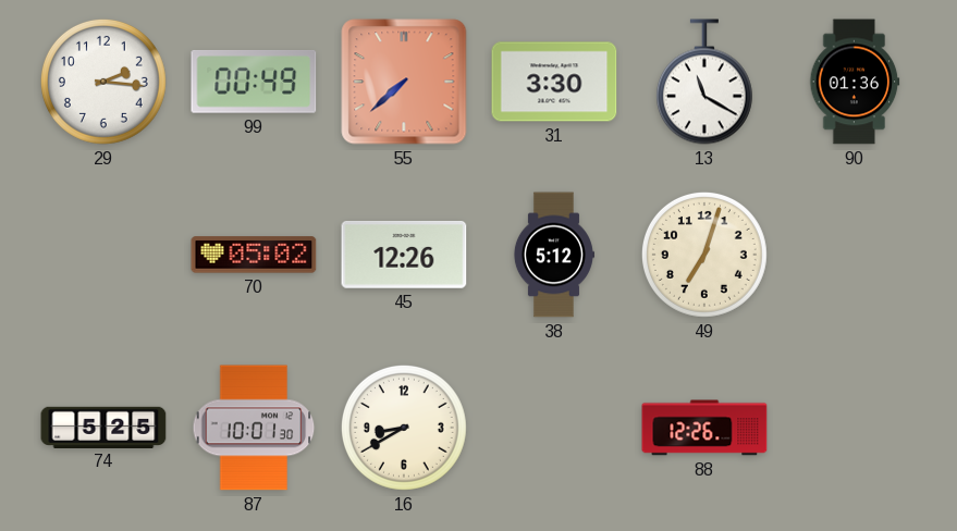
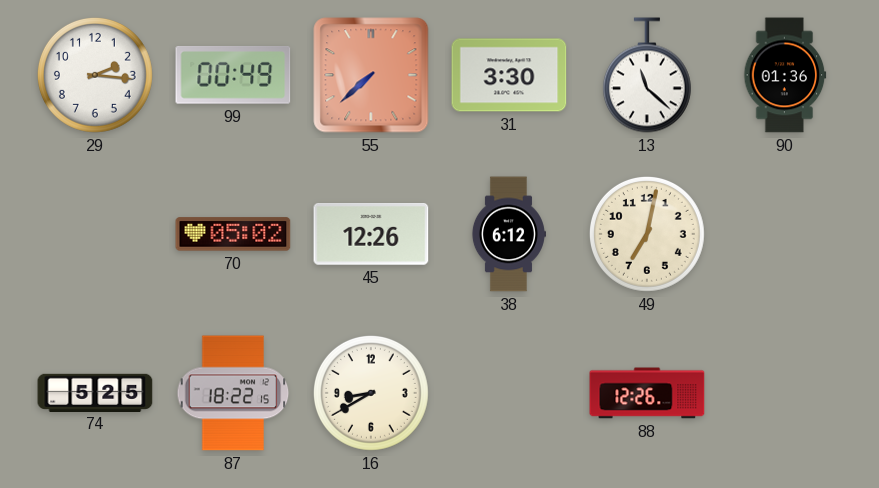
13: 11:20 -> 11:22
38: 5:12 -> 6:12
49: 7:03 -> 7:02
87: 10:01 -> 18:22
